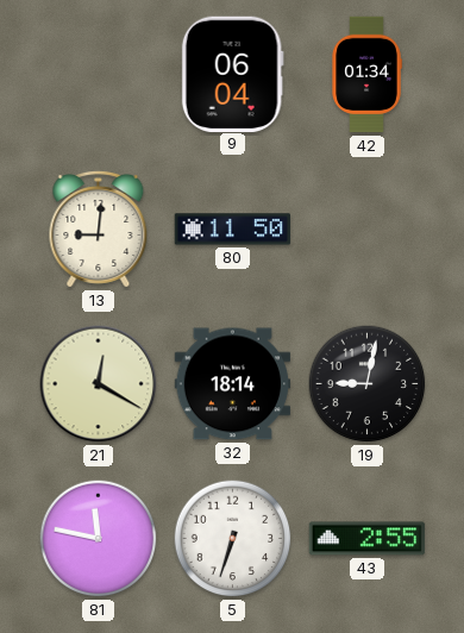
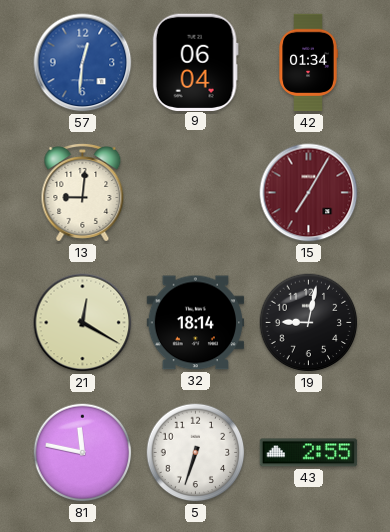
57: none -> 12:31
80: 11:50 -> none
15: none -> 7:05
